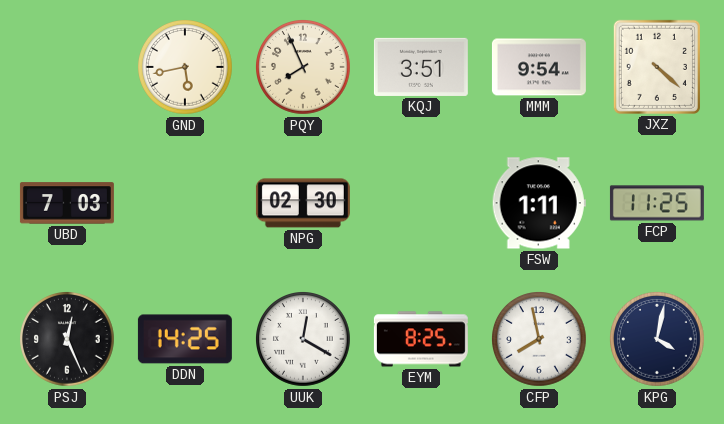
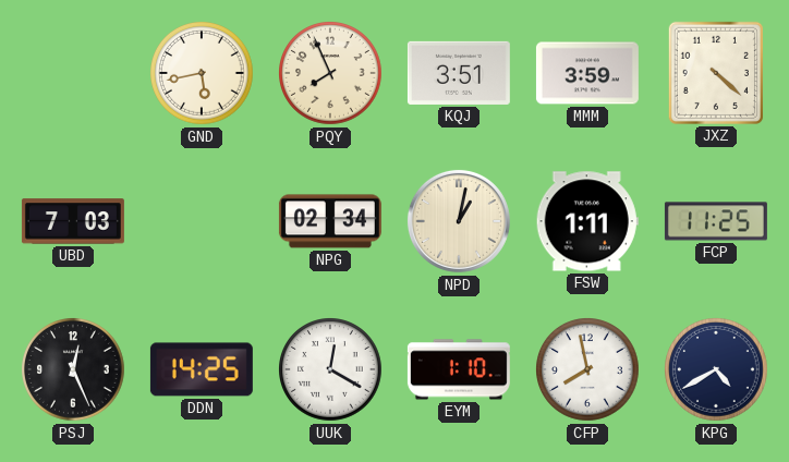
MMM: 9:54 -> 3:59
NPG: 02:30 -> 02:34
NPD: none -> 1:02
EYM: 8:25 -> 1:10
KPG: 4:02 -> 4:40
